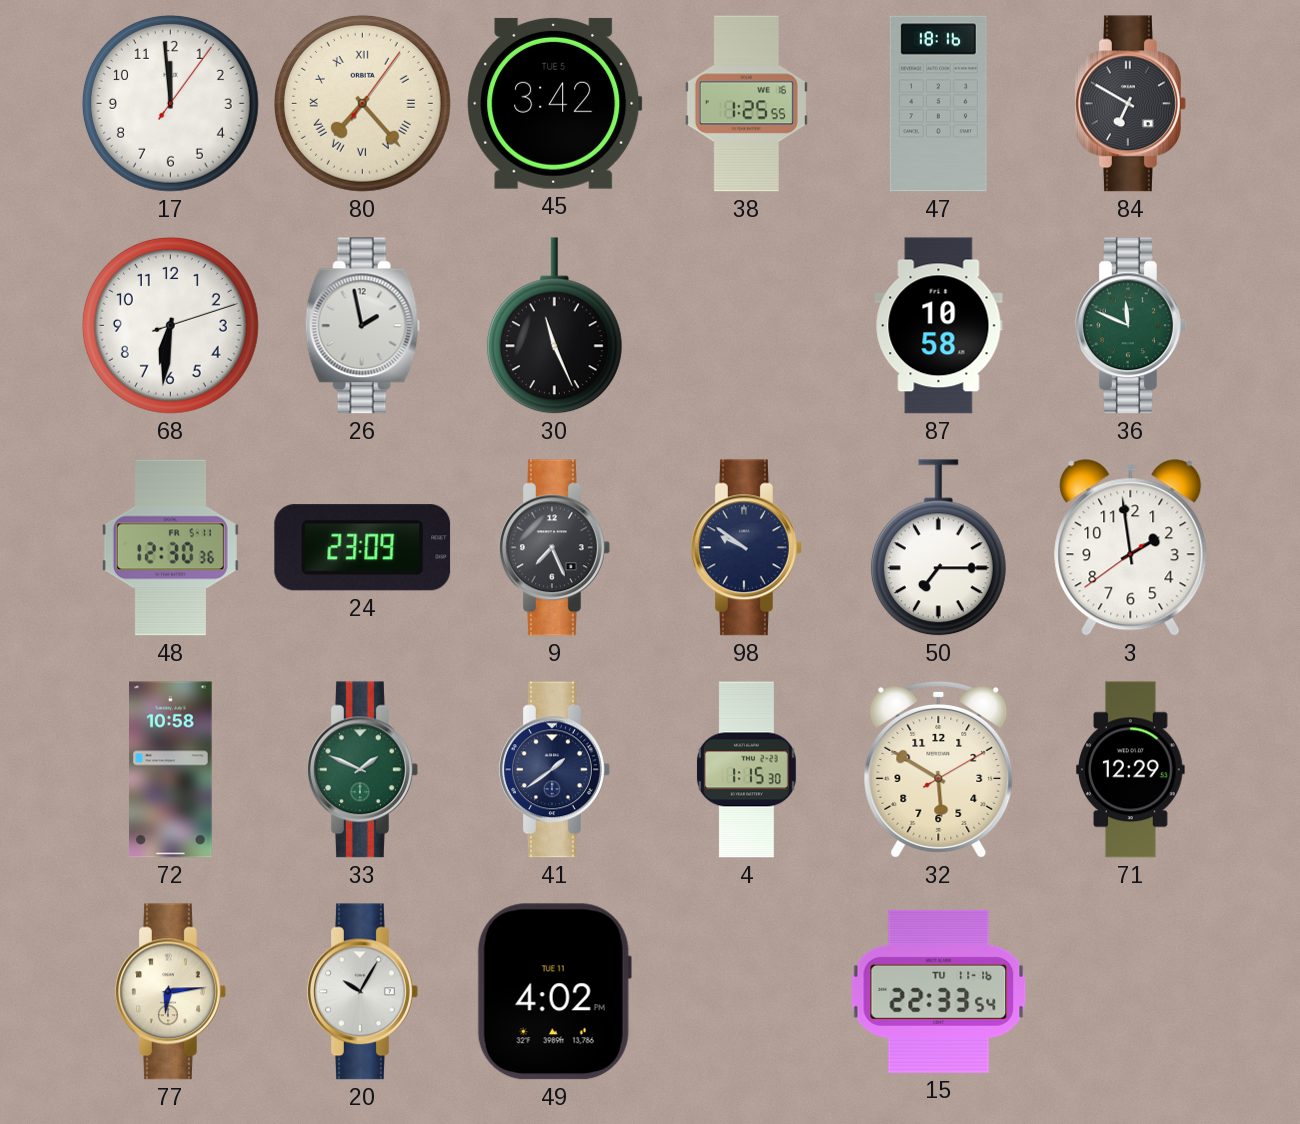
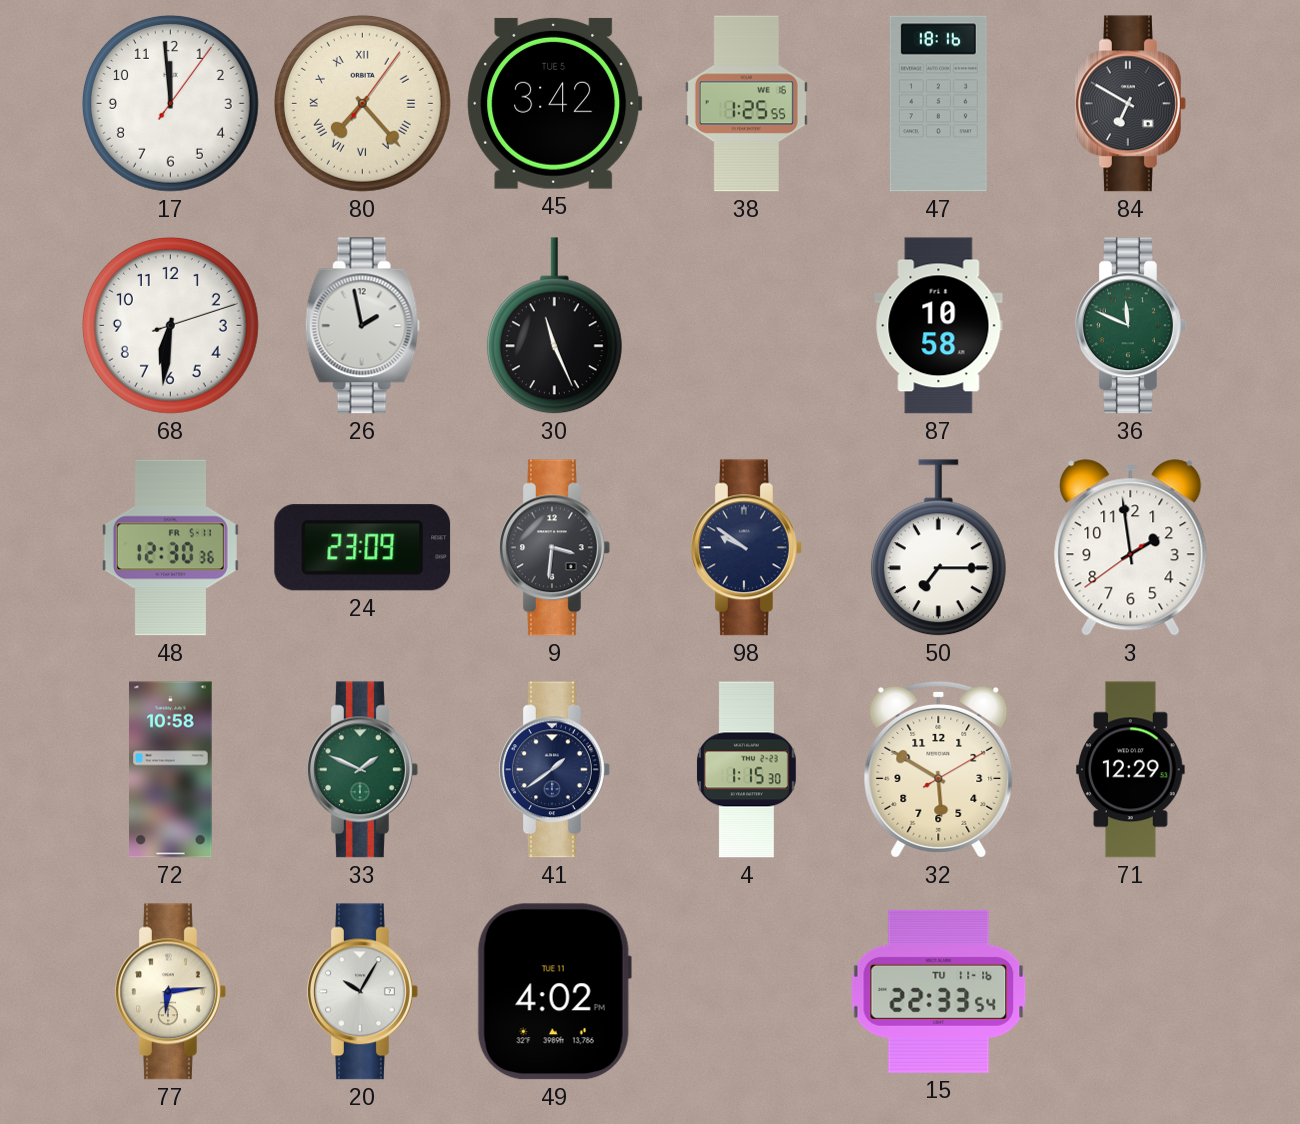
9: 7:26 -> 3:31
